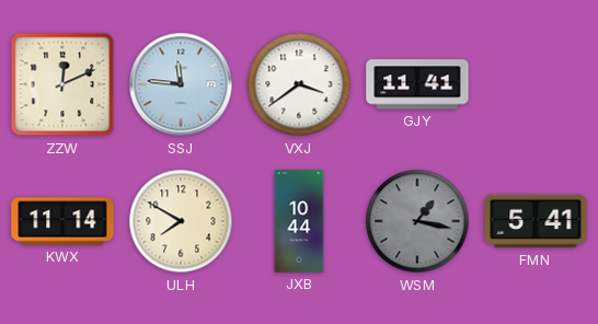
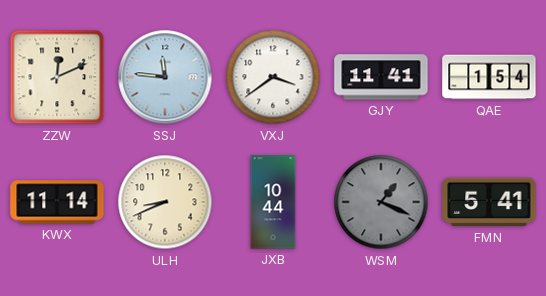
QAE: none -> 1:54
ULH: 7:50 -> 8:41
WSM: 1:17 -> 1:19
